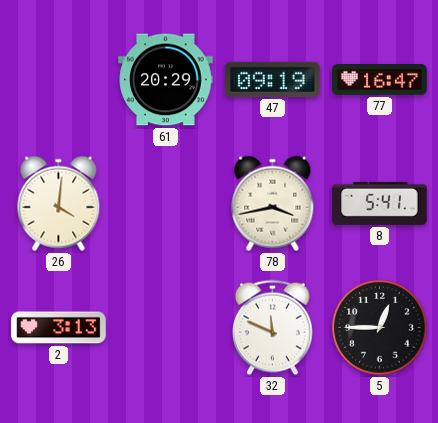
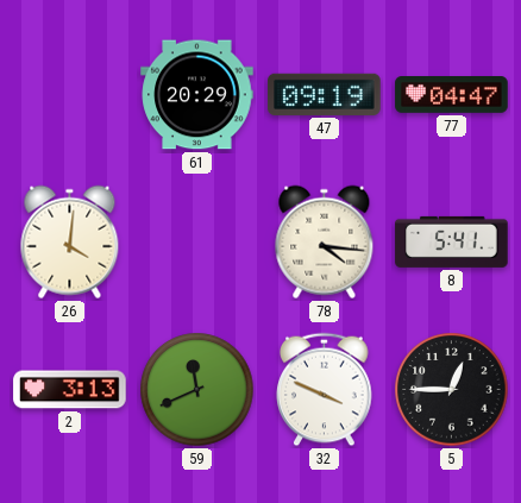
77: 16:47 -> 04:47
78: 3:43 -> 4:16
59: none -> 11:41
32: 11:49 -> 3:49
